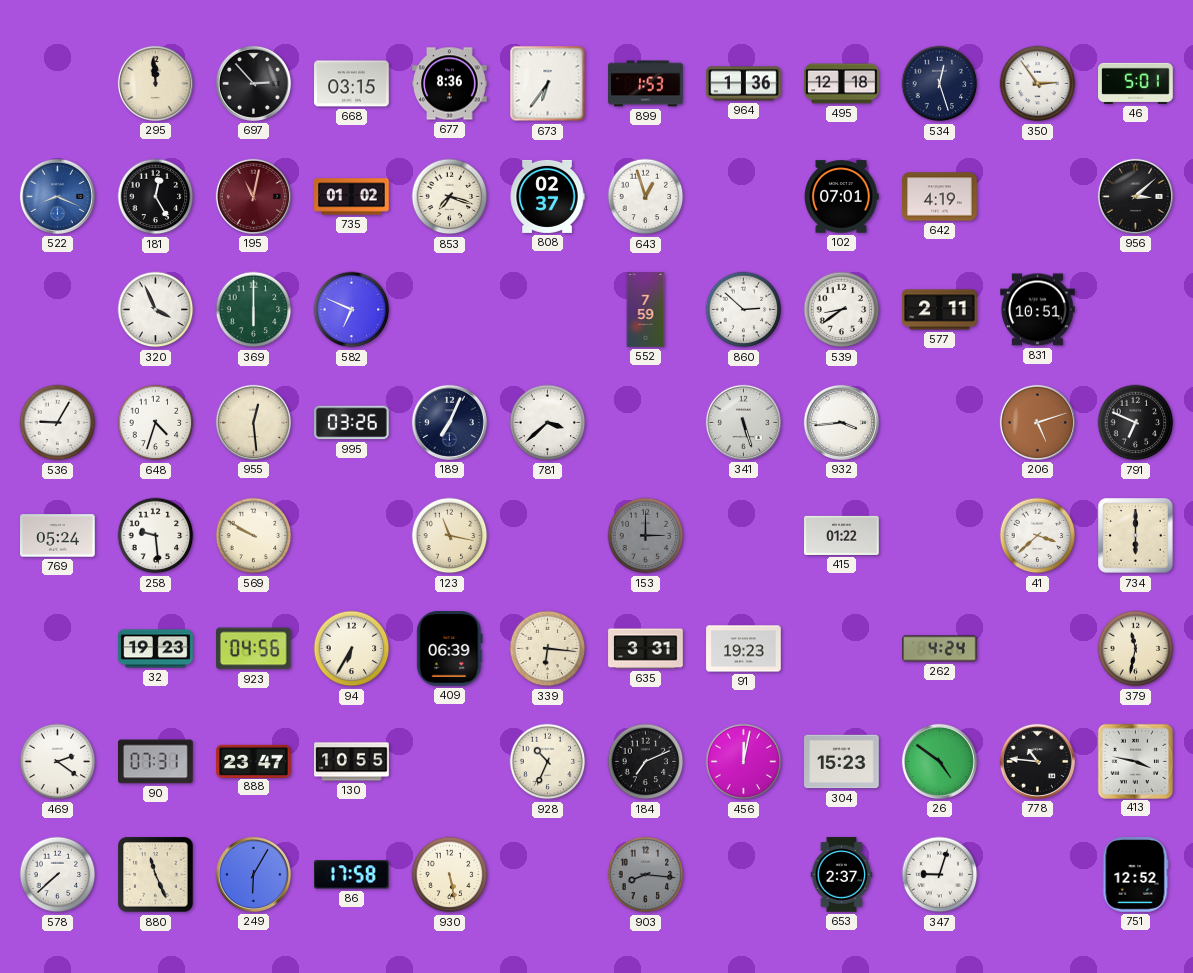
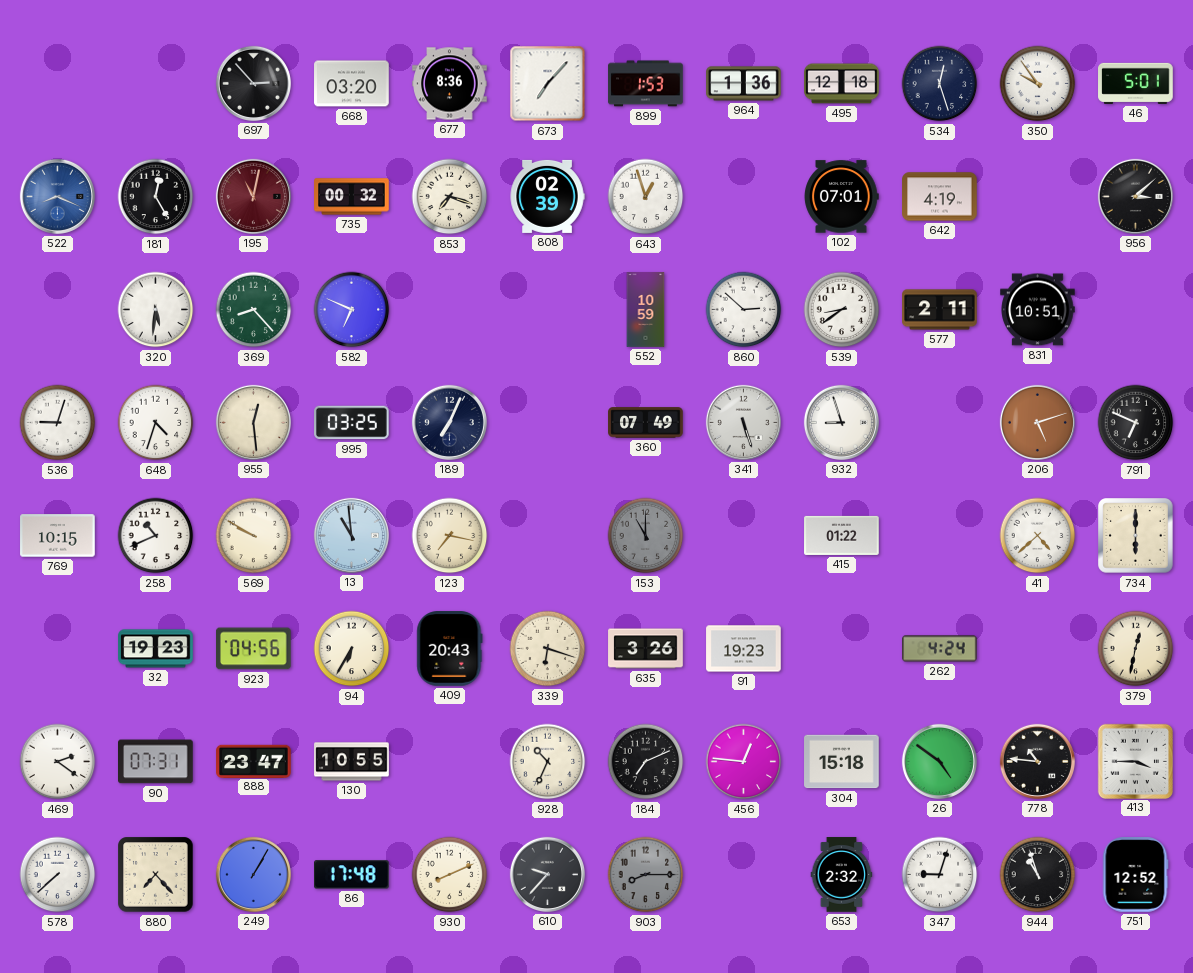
295: 11:59 -> none
668: 03:15 -> 03:20
673: 6:36 -> 7:07
350: 2:54 -> 9:54
735: 01:02 -> 00:32
808: 02:37 -> 02:39
320: 3:56 -> 5:31
369: 6:00 -> 8:23
552: 7:59 -> 10:59
536: 9:05 -> 9:03
995: 03:26 -> 03:25
781: 3:38 -> none
360: none -> 07:49
932: 3:44 -> 8:57
769: 05:24 -> 10:15
258: 9:29 -> 10:41
13: none -> 10:59
123: 11:17 -> 7:17
153: 3:00 -> 11:00
41: 3:38 -> 4:38
409: 06:39 -> 20:43
339: 6:16 -> 6:18
635: 3:31 -> 3:26
379: 11:32 -> 12:32
456: 12:02 -> 12:46
304: 15:23 -> 15:18
413: 3:47 -> 3:45
880: 11:26 -> 7:23
249: 6:05 -> 1:05
86: 17:58 -> 17:48
930: 5:28 -> 8:11
610: none -> 9:37
903: 8:16 -> 8:15
653: 2:37 -> 2:32
944: none -> 10:57
